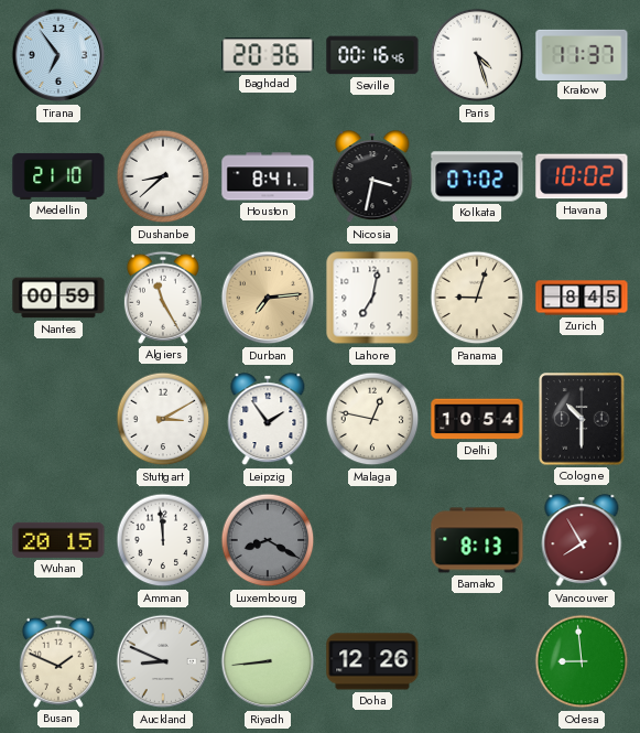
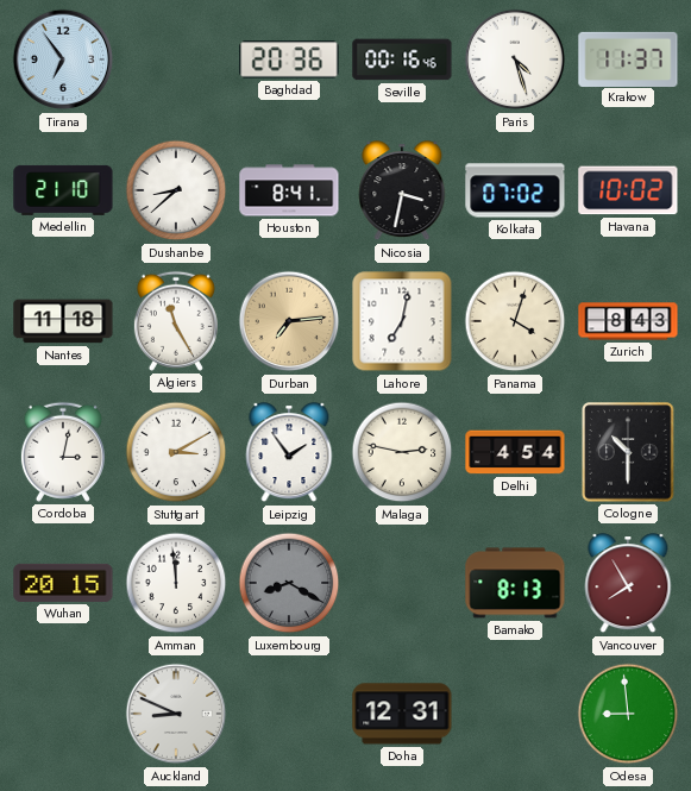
Nantes: 00:59 -> 11:18
Panama: 9:03 -> 4:03
Zurich: 8:45 -> 8:43
Cordoba: none -> 3:02
Malaga: 12:47 -> 2:47
Delhi: 10:54 -> 4:54
Busan: 1:49 -> none
Riyadh: 8:44 -> none
Doha: 12:26 -> 12:31
